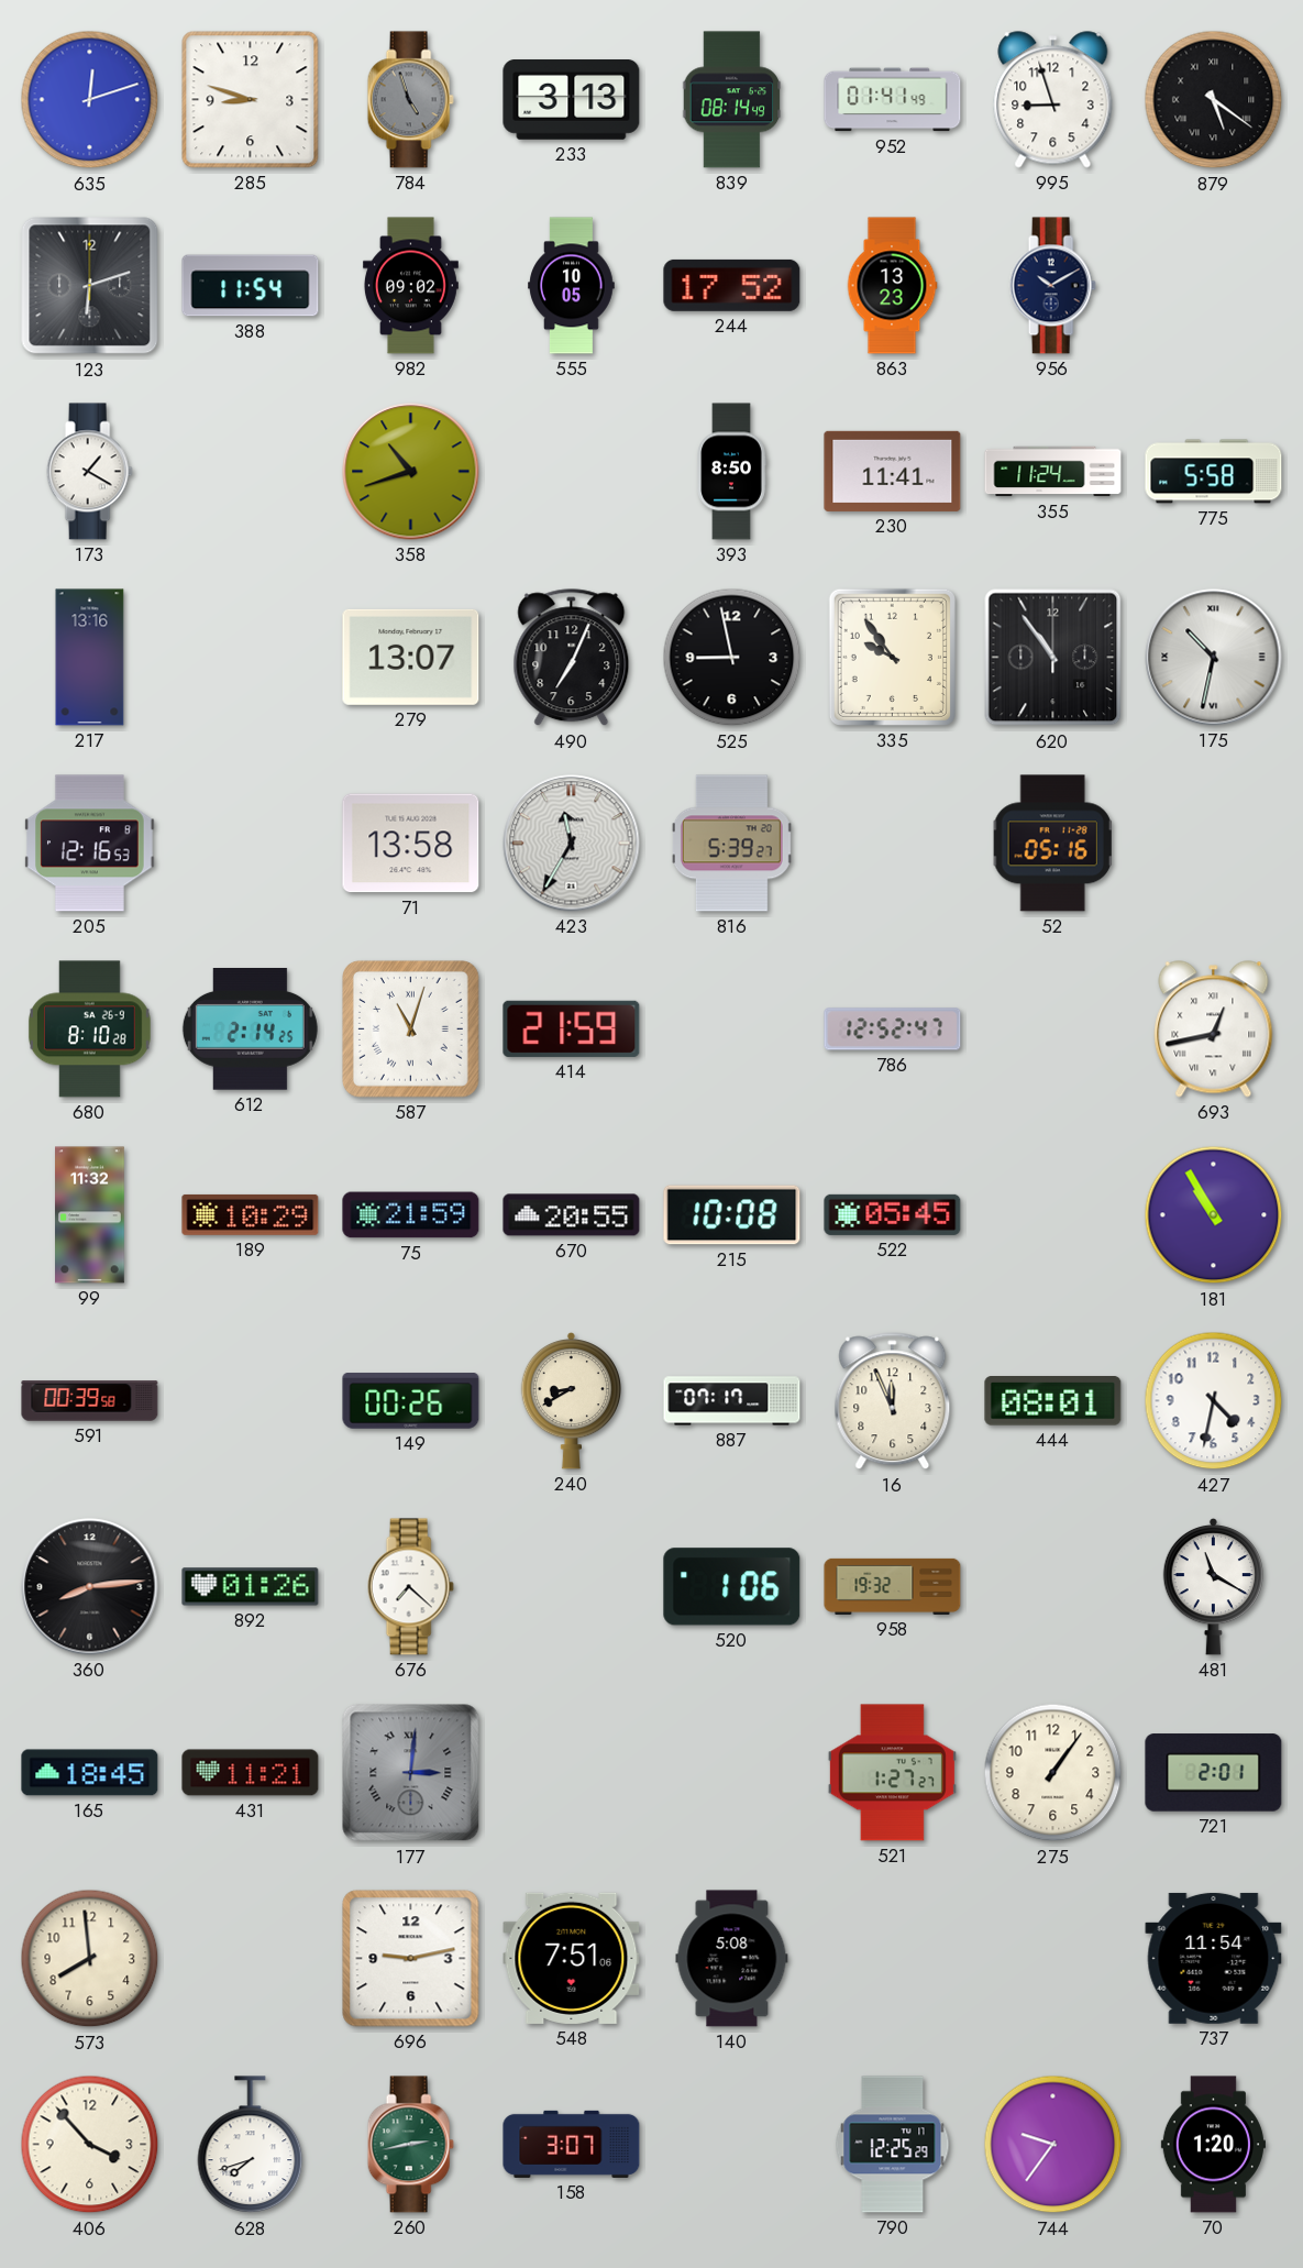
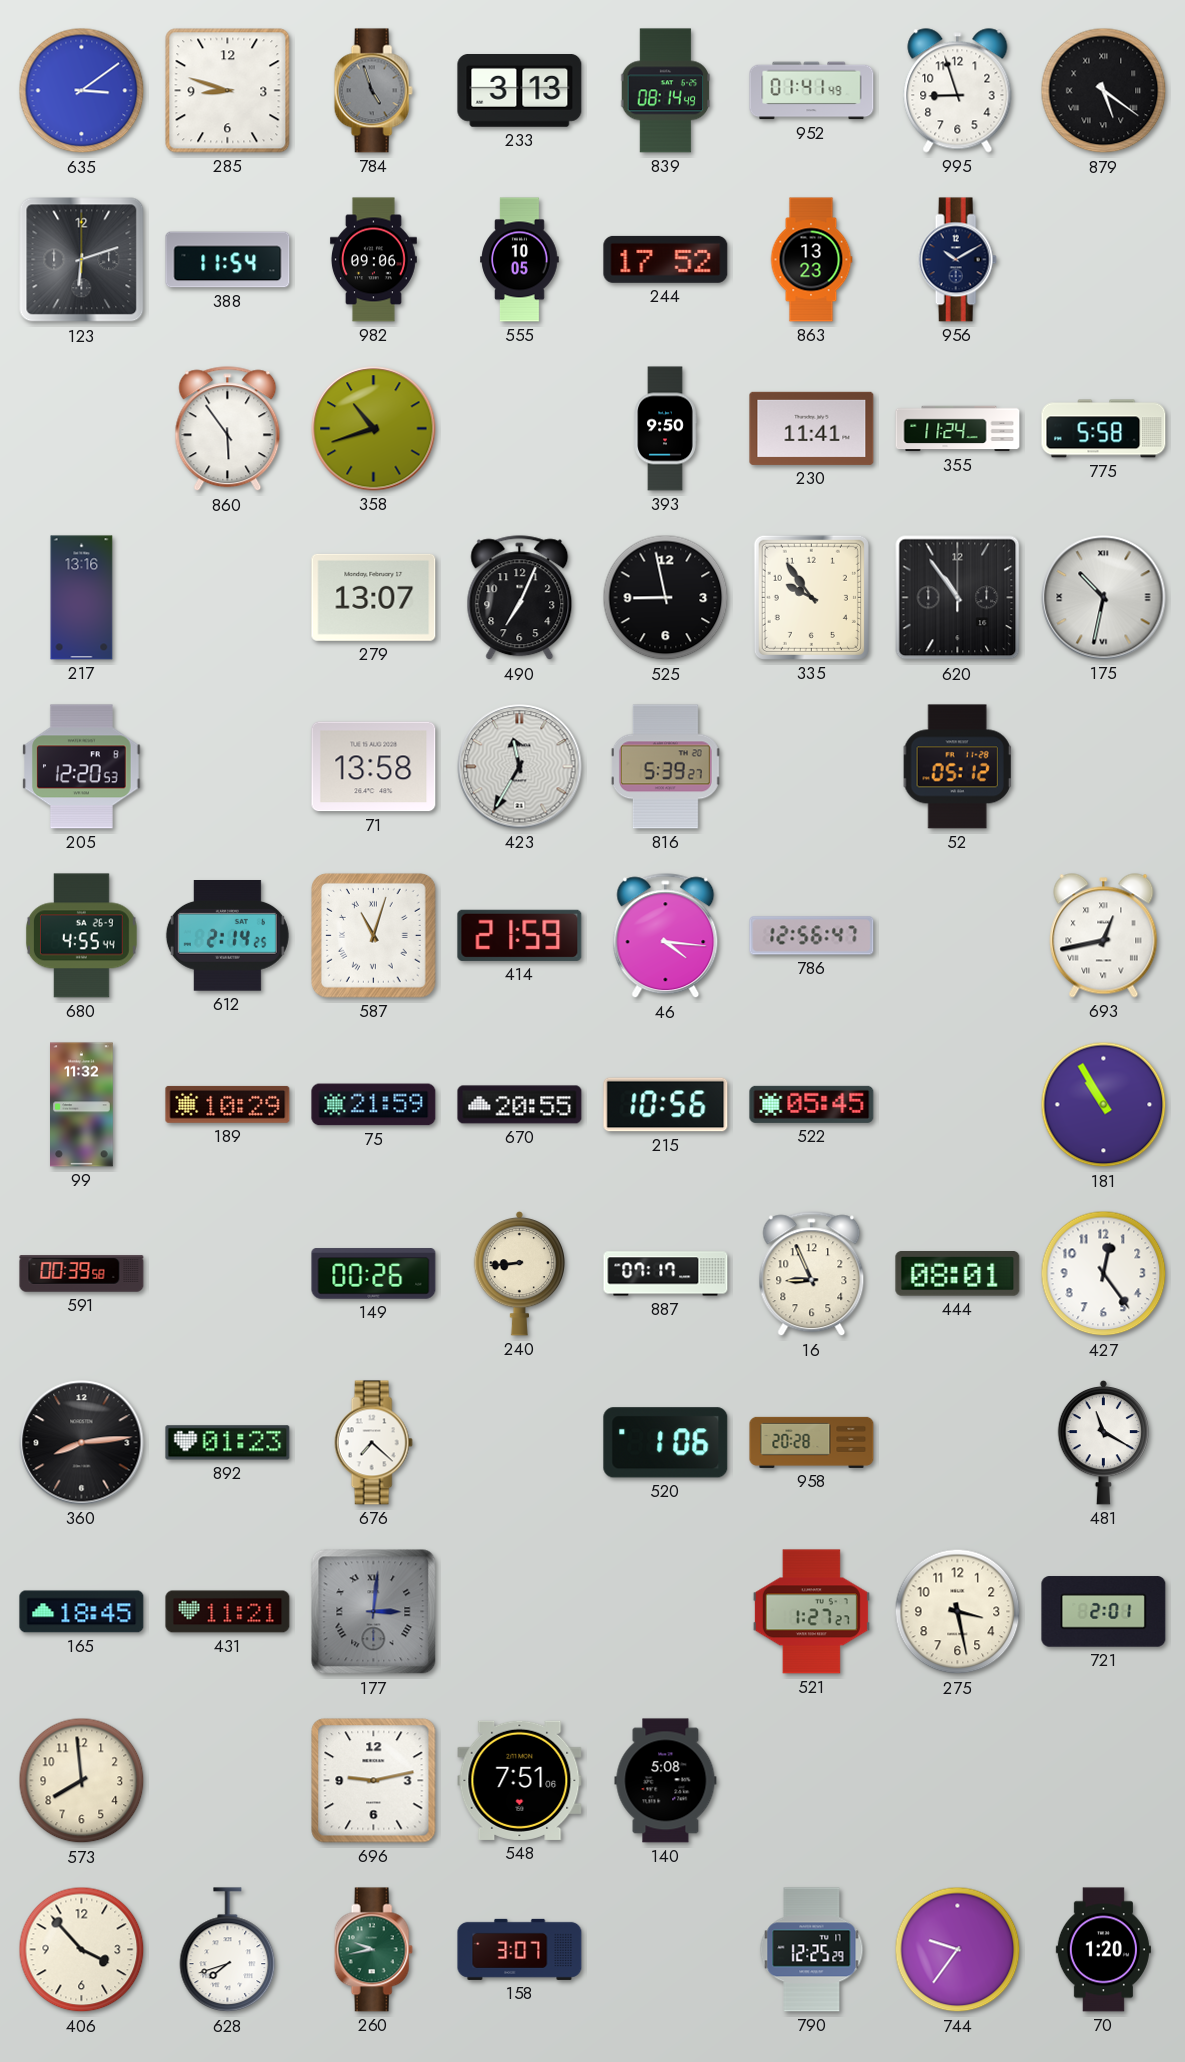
635: 12:12 -> 3:09
982: 09:02 -> 09:06
173: 1:20 -> none
860: none -> 5:54
393: 8:50 -> 9:50
205: 12:16 -> 12:20
52: 05:16 -> 05:12
680: 8:10 -> 4:55
46: none -> 4:16
786: 12:52 -> 12:56
215: 10:08 -> 10:56
240: 8:40 -> 8:44
16: 11:56 -> 8:56
427: 4:32 -> 12:24
892: 01:26 -> 01:23
958: 19:32 -> 20:28
275: 1:06 -> 3:28
737: 11:54 -> none
260: 2:43 -> 9:43
